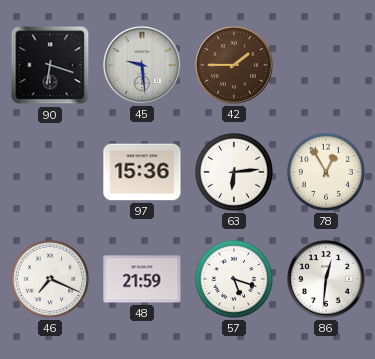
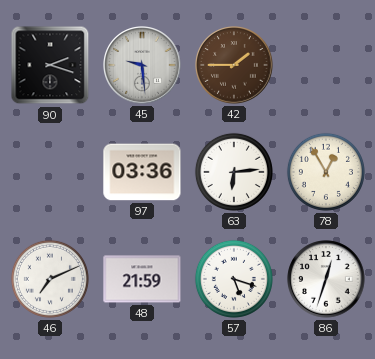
90: 6:18 -> 2:18
97: 15:36 -> 03:36
46: 7:19 -> 7:11
86: 12:31 -> 12:33
